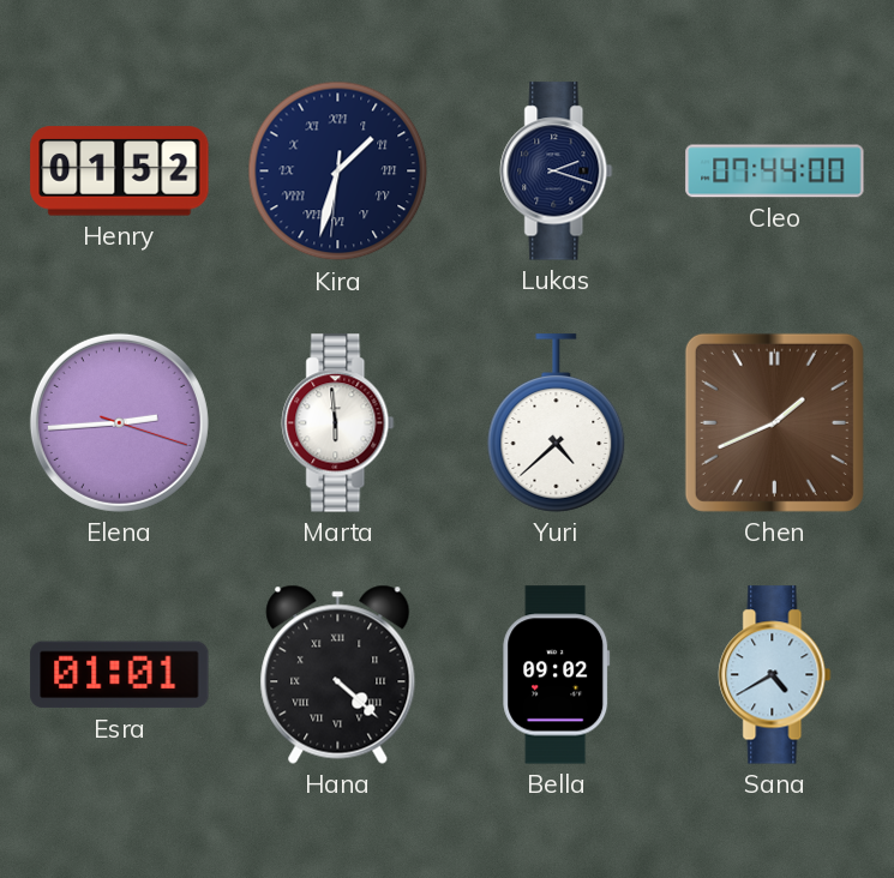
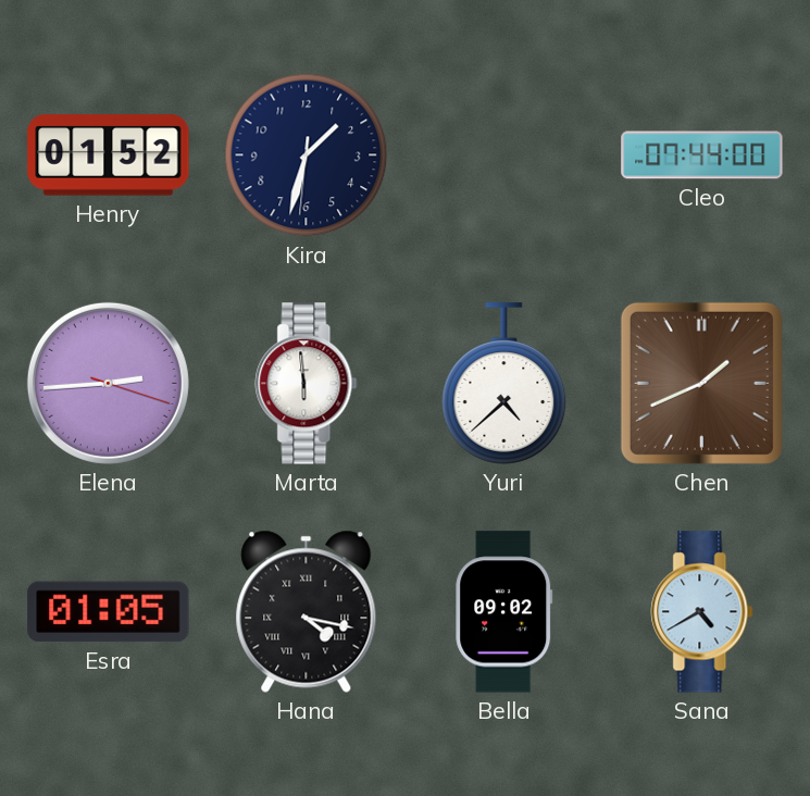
Kira numerals: Roman -> Arabic
Lukas: 2:18 -> none
Esra: 01:01 -> 01:05
Hana: 4:22 -> 4:17
